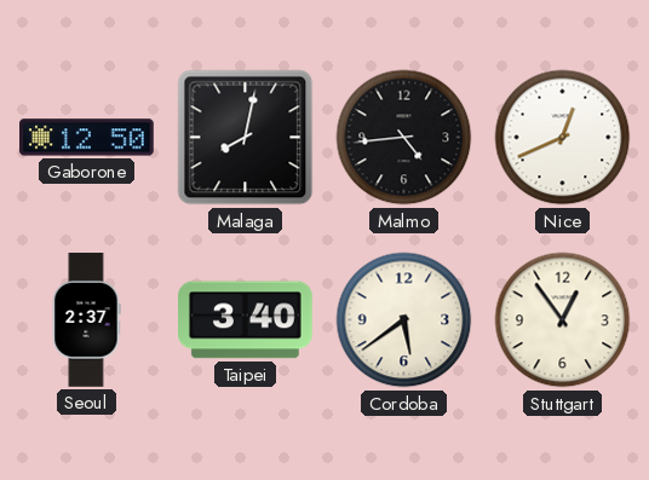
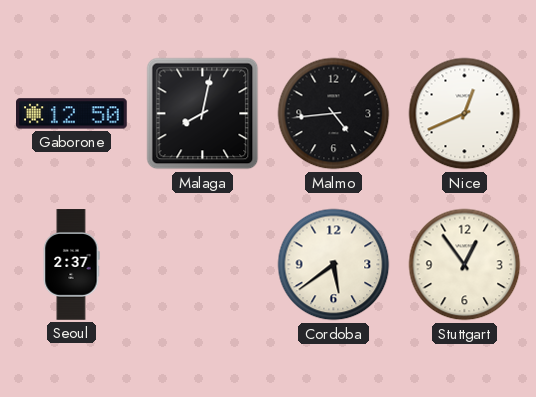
Taipei: 3:40 -> none
